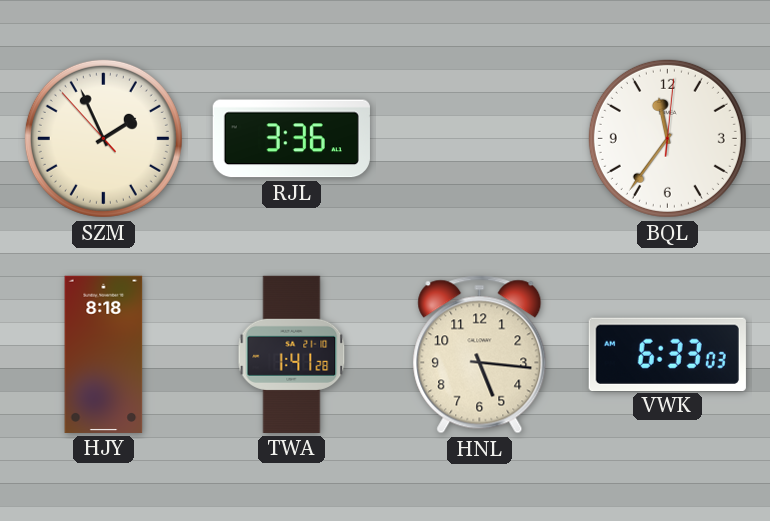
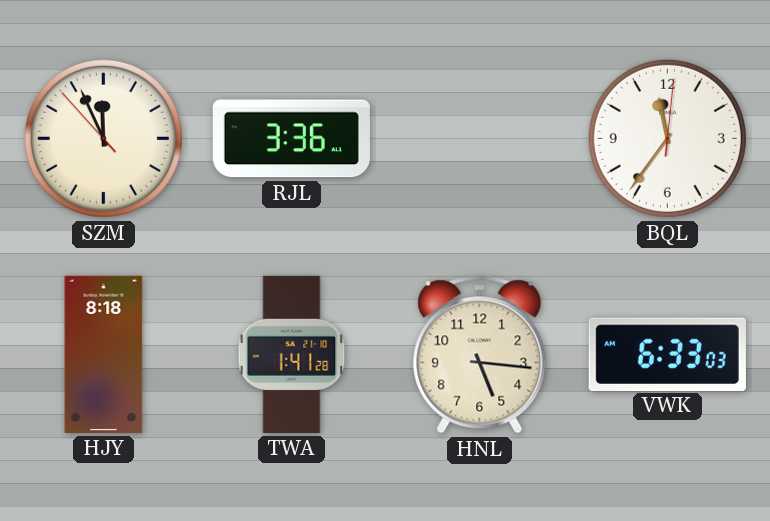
SZM: 1:55 -> 11:55
